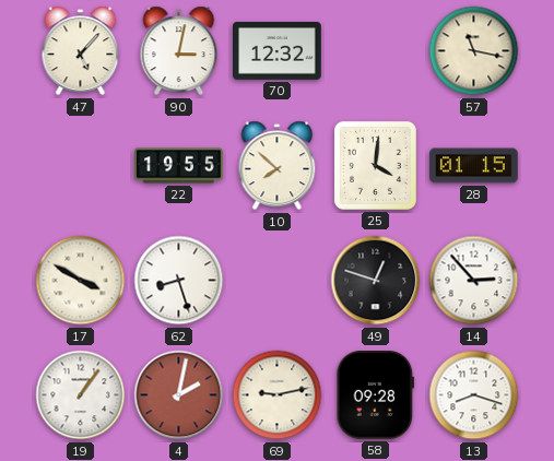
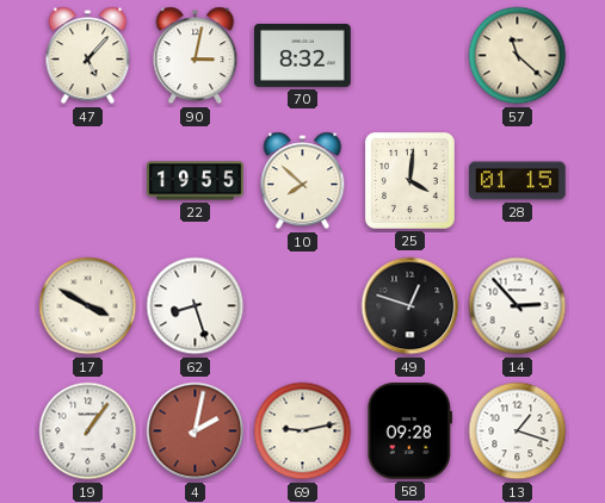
70: 12:32 -> 8:32
57: 11:17 -> 11:22
13: 8:18 -> 1:18
